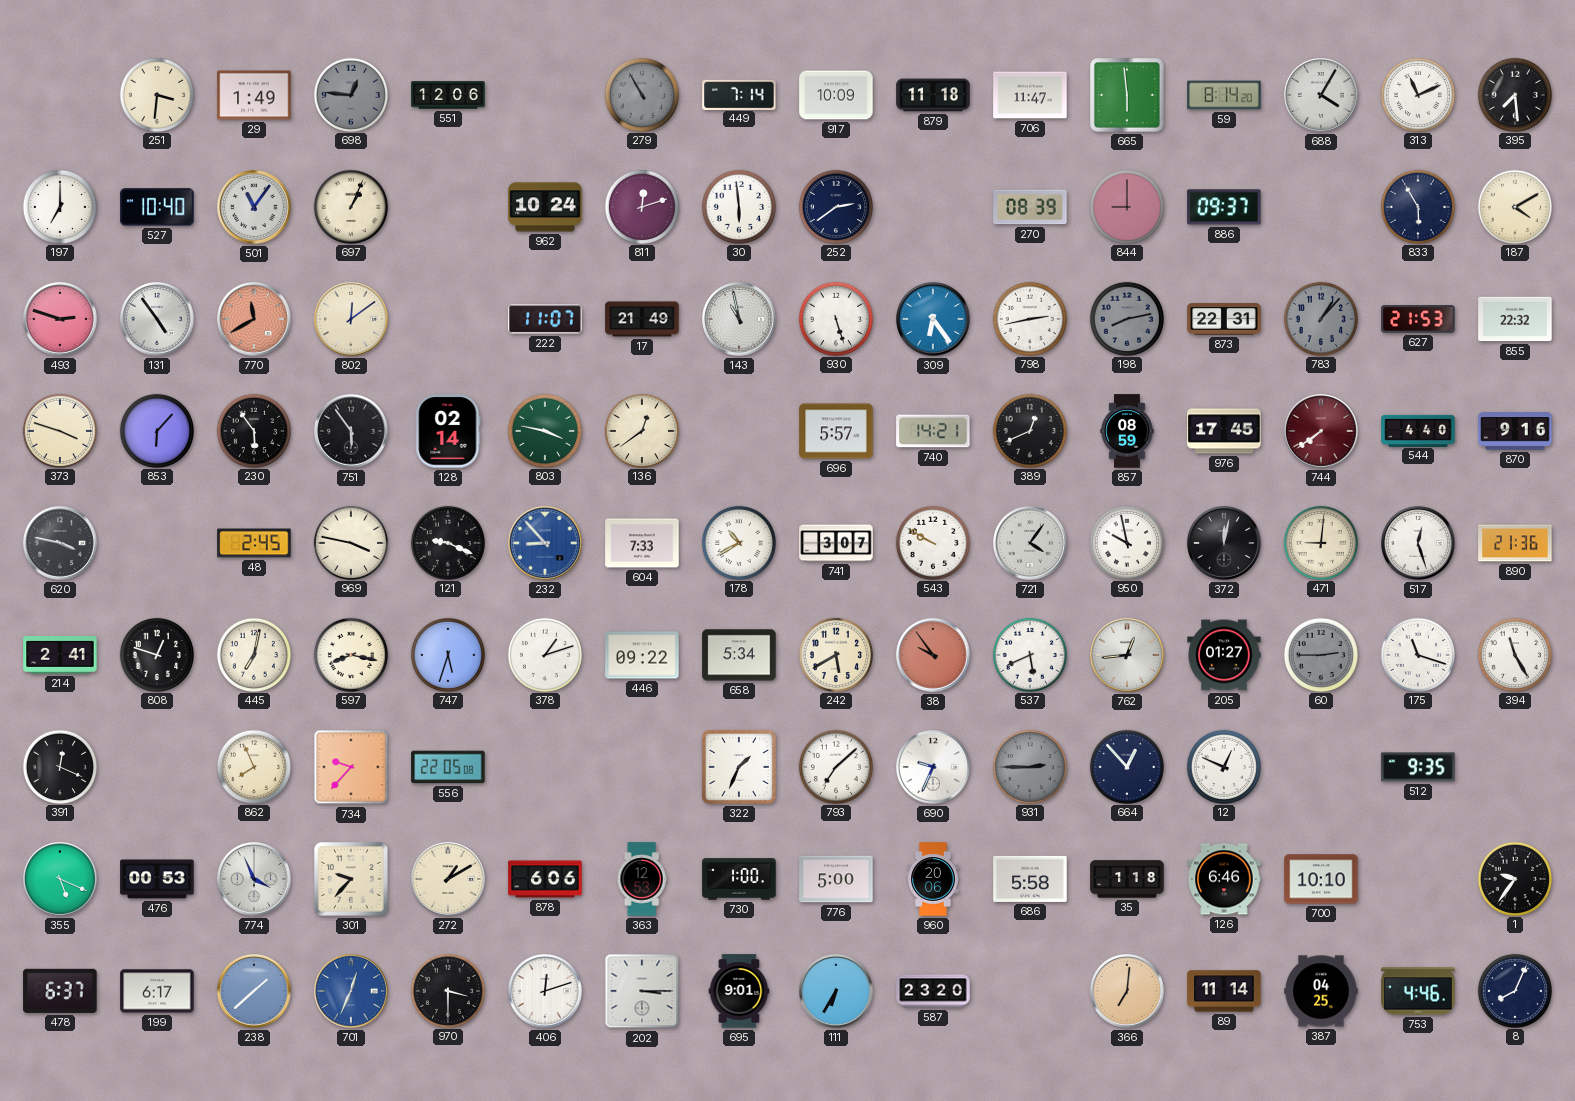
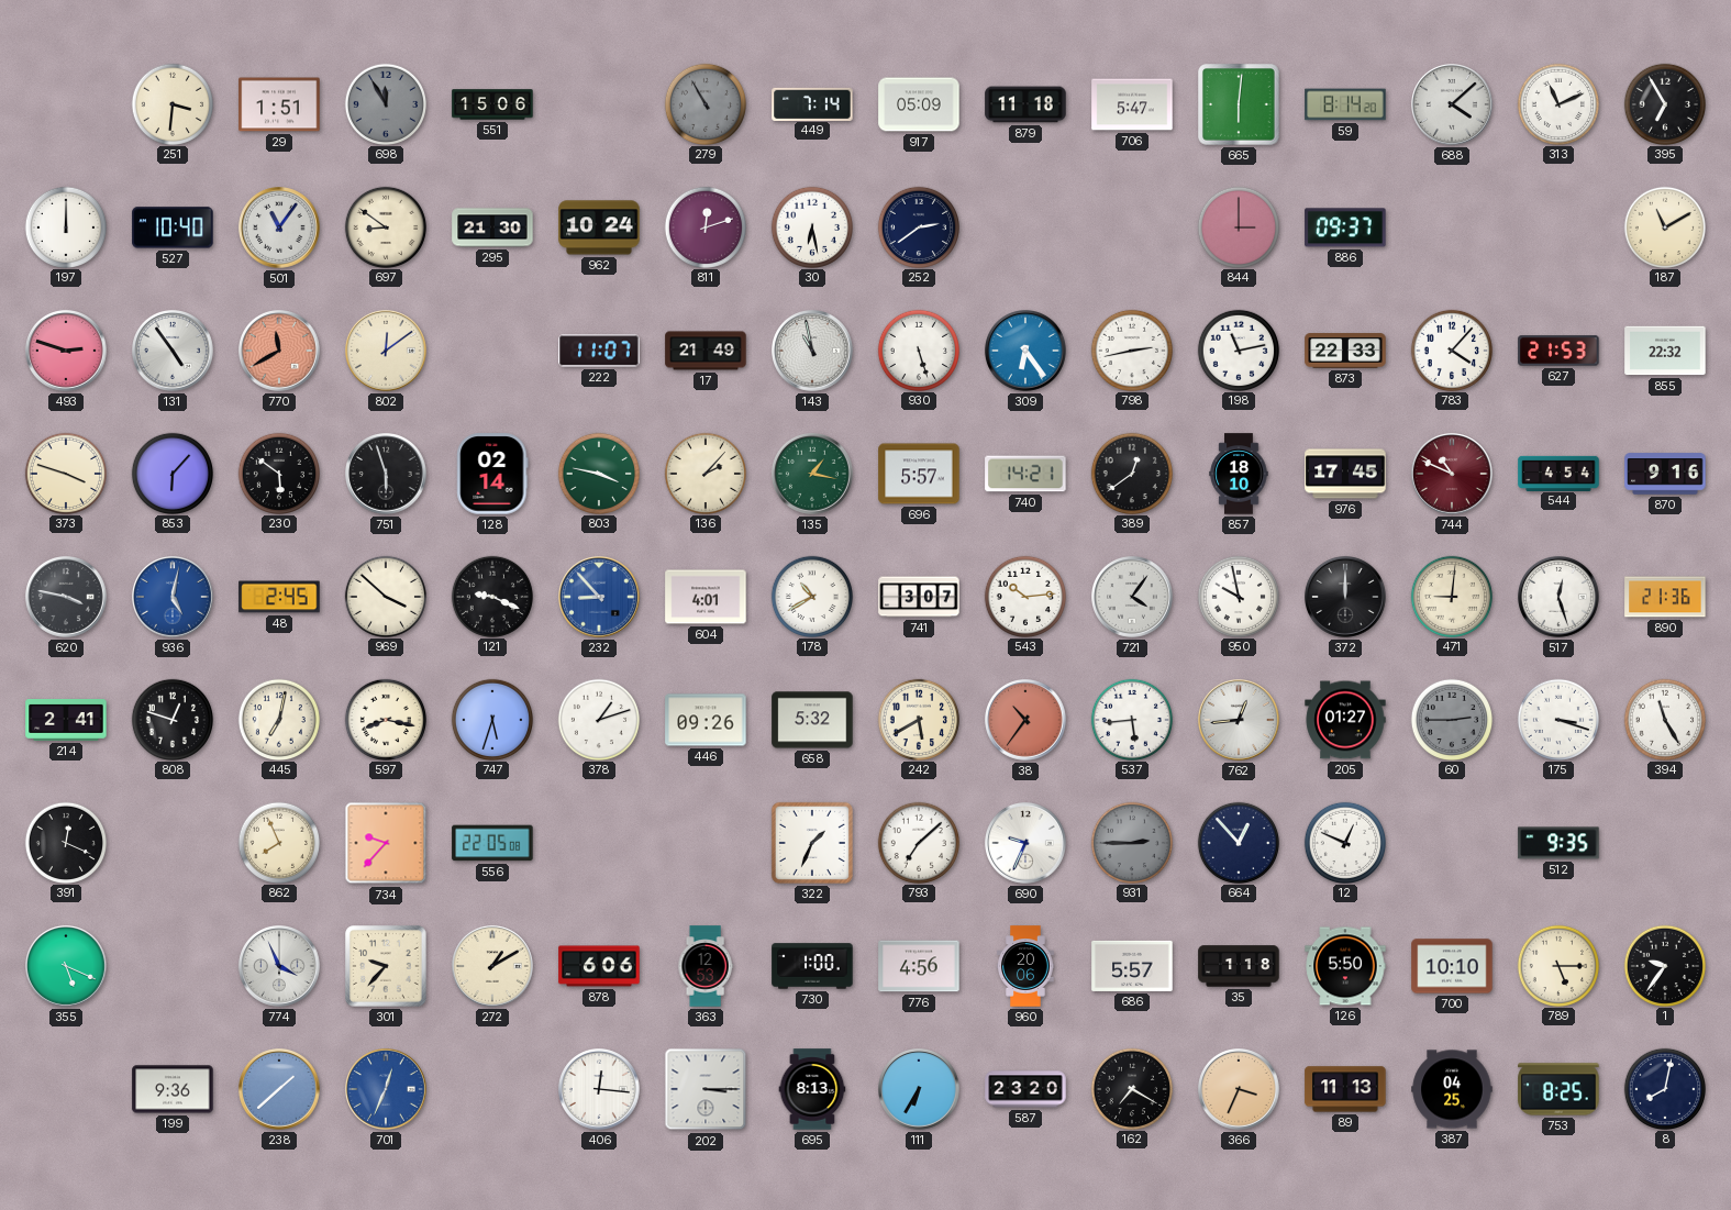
29: 1:49 -> 1:51
698: 12:46 -> 11:55
551: 12:06 -> 15:06
917: 10:09 -> 05:09
706: 11:47 -> 5:47
665: 5:59 -> 6:01
688: 4:05 -> 4:08
395: 7:29 -> 6:55
197: 7:00 -> 12:00
697: 1:04 -> 8:51
295: none -> 21:30
30: 5:59 -> 6:28
270: 08:39 -> none
844: 9:00 -> 3:00
833: 5:55 -> none
187: 4:10 -> 11:10
198: 8:13 -> 11:13
198 dial: grey -> white
873: 22:31 -> 22:33
783: 1:07 -> 4:07
783 dial: grey -> white
230: 5:54 -> 5:51
751: 5:54 -> 5:57
136: 12:39 -> 2:07
135: none -> 1:17
389: 12:41 -> 12:39
857: 08:59 -> 18:10
744: 7:39 -> 10:49
544: 4:40 -> 4:54
936: none -> 5:02
969: 3:47 -> 3:52
604: 7:33 -> 4:01
543: 9:50 -> 10:14
372: 12:02 -> 12:00
446: 09:22 -> 09:26
658: 5:34 -> 5:32
38: 9:54 -> 10:36
537: 5:41 -> 5:44
175: 11:18 -> 3:18
476: 00:53 -> none
776: 5:00 -> 4:56
686: 5:58 -> 5:57
126: 6:46 -> 5:50
789: none -> 5:15
478: 6:37 -> none
199: 6:17 -> 9:36
970: 3:30 -> none
406: 12:12 -> 12:16
695: 9:01 -> 8:13
162: none -> 7:20
366: 7:01 -> 3:34
89: 11:14 -> 11:13
753: 4:46 -> 8:25
8: 8:04 -> 8:02
